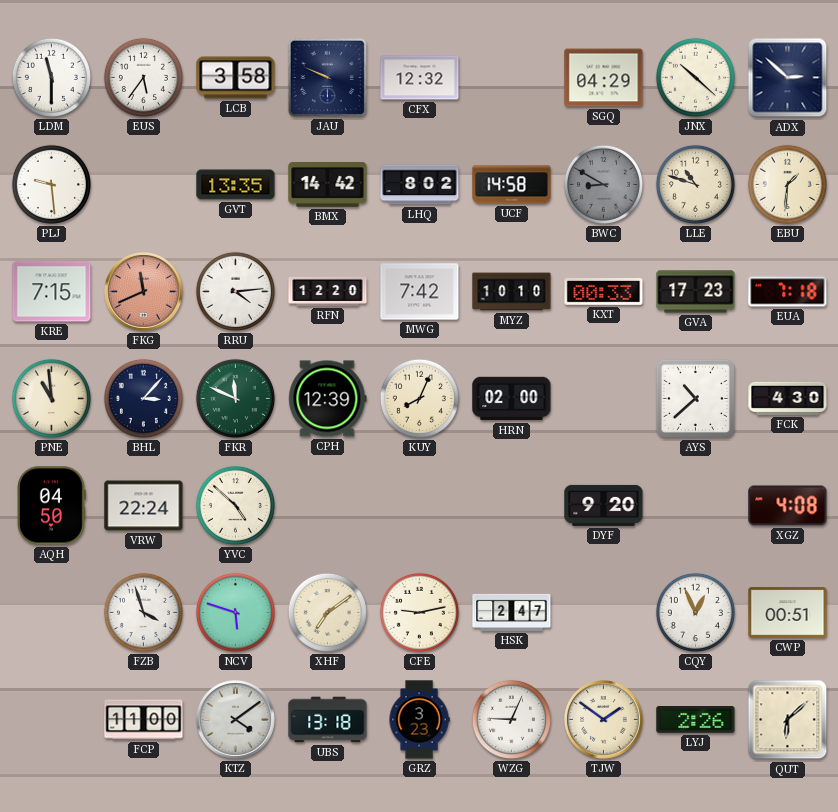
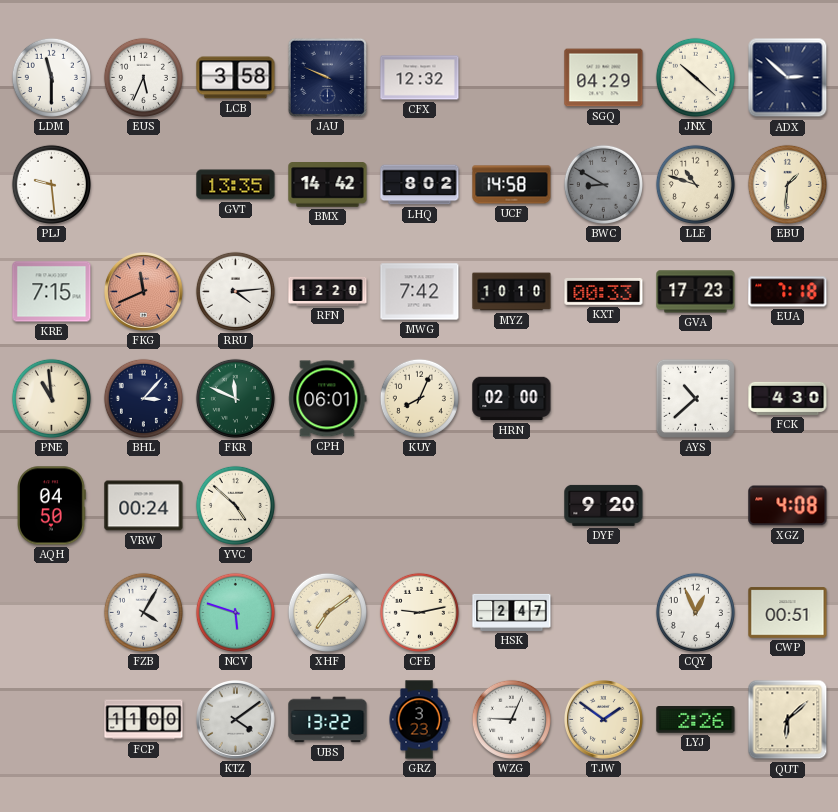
EUS: 5:36 -> 5:34
CPH: 12:39 -> 06:01
VRW: 22:24 -> 00:24
FZB: 3:57 -> 4:05
UBS: 13:18 -> 13:22
